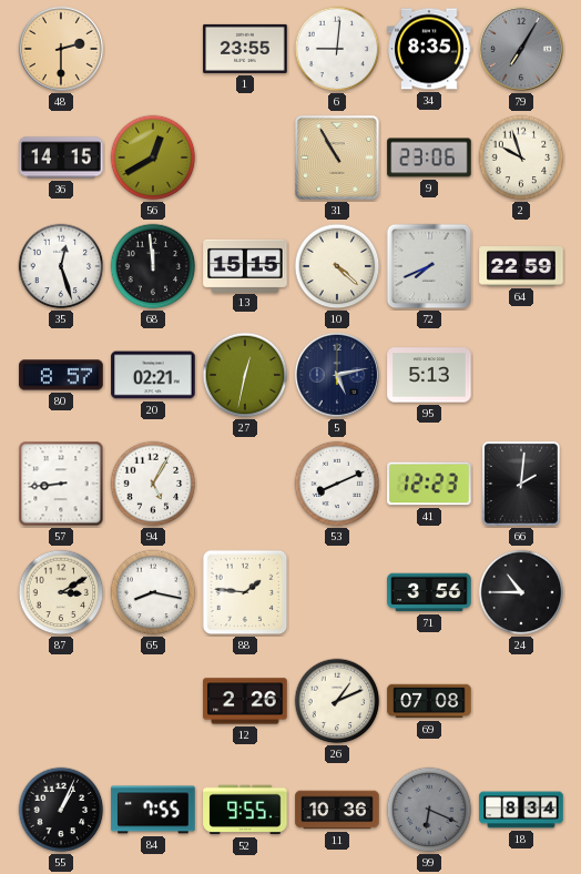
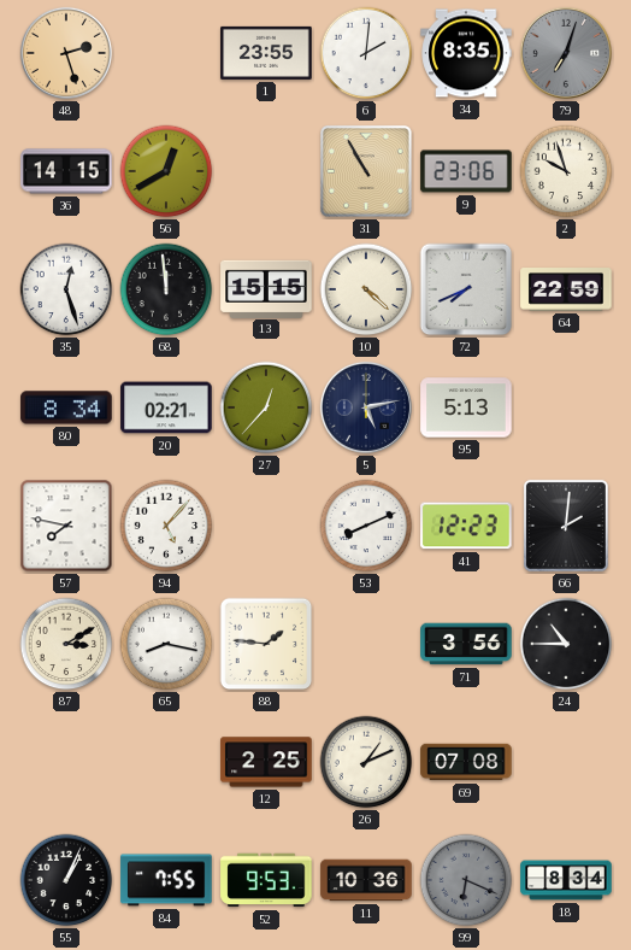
48: 2:30 -> 2:27
6: 9:01 -> 2:01
79: 7:05 -> 7:03
80: 8:57 -> 8:34
27: 12:32 -> 12:37
57: 8:44 -> 7:47
94: 5:05 -> 5:07
12: 2:26 -> 2:25
52: 9:55 -> 9:53
